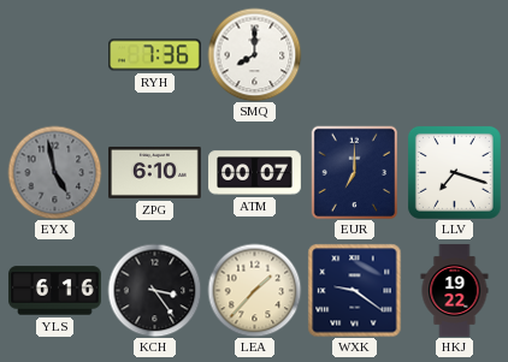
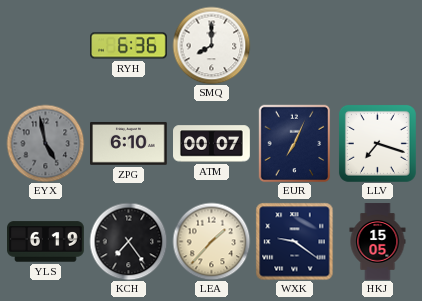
RYH: 7:36 -> 6:36
EUR: 7:00 -> 7:04
YLS: 6:16 -> 6:19
KCH: 3:24 -> 7:24
HKJ: 19:22 -> 15:05
